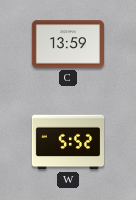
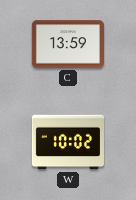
W: 5:52 -> 10:02
